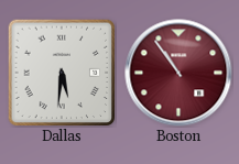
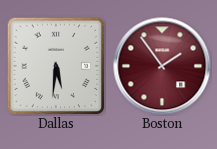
Boston: 10:54 -> 1:54
